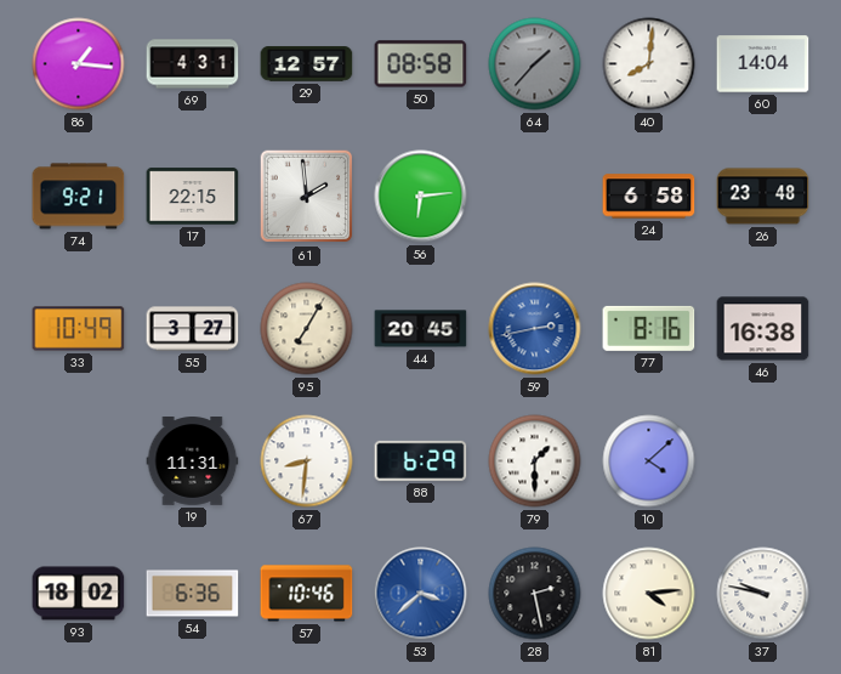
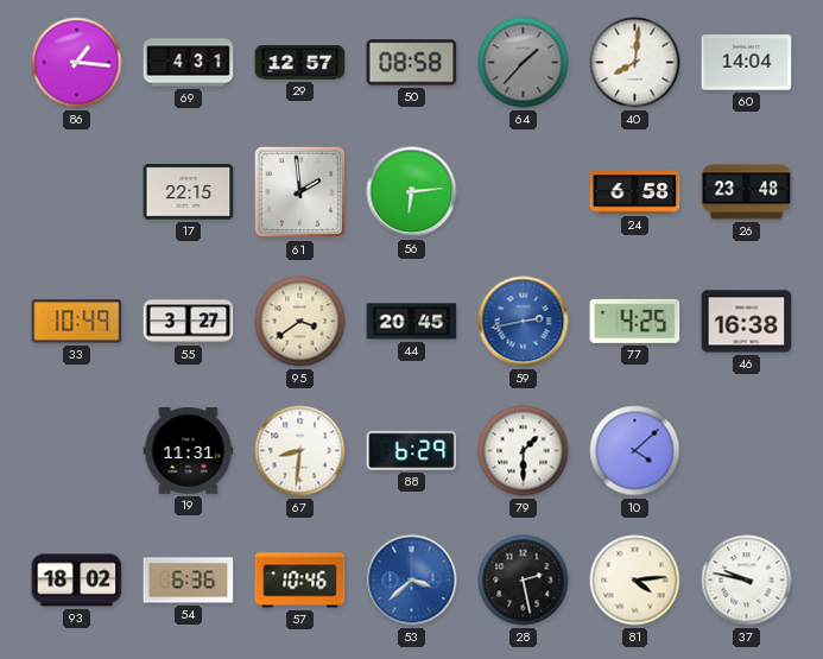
74: 9:21 -> none
95: 7:05 -> 3:39
77: 8:16 -> 4:25
